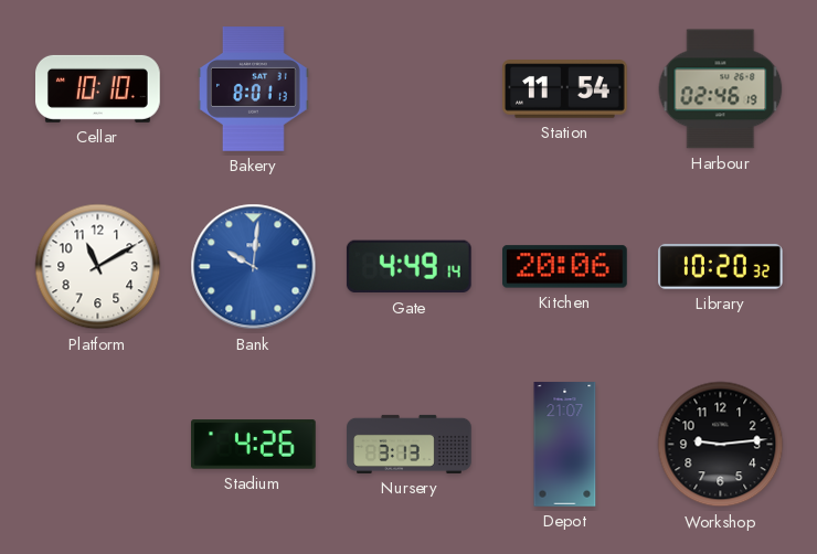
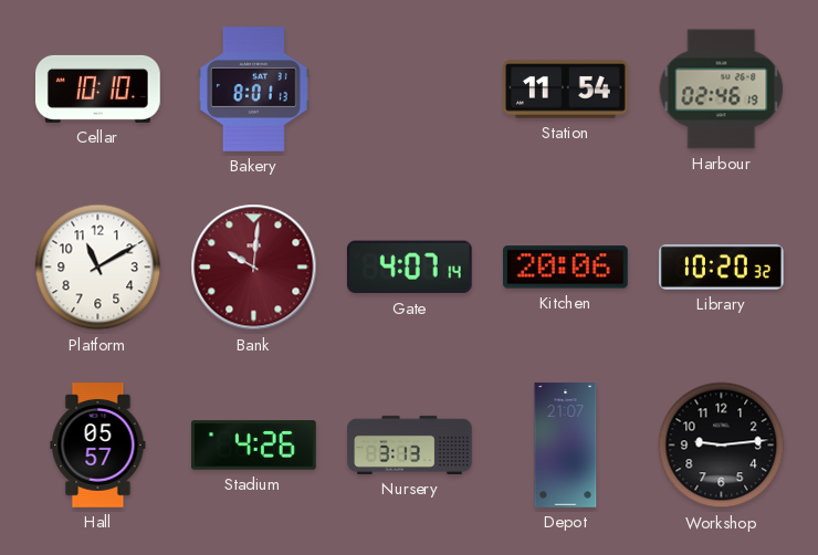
Bank dial: blue -> burgundy
Gate: 4:49 -> 4:07
Hall: none -> 05:57
